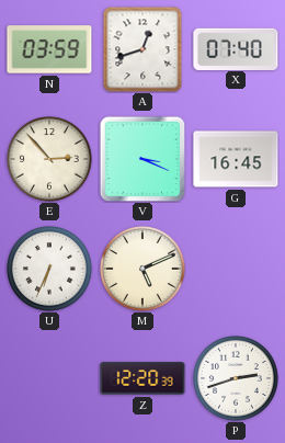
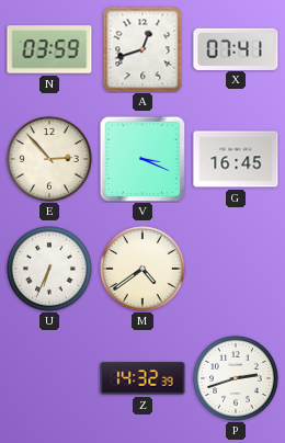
X: 07:40 -> 07:41
M: 5:11 -> 4:39
Z: 12:20 -> 14:32
